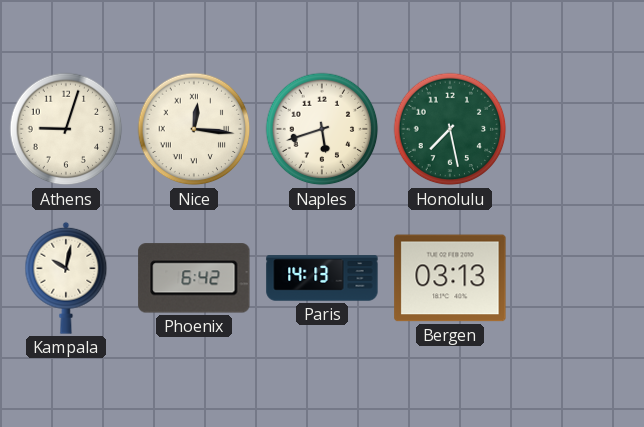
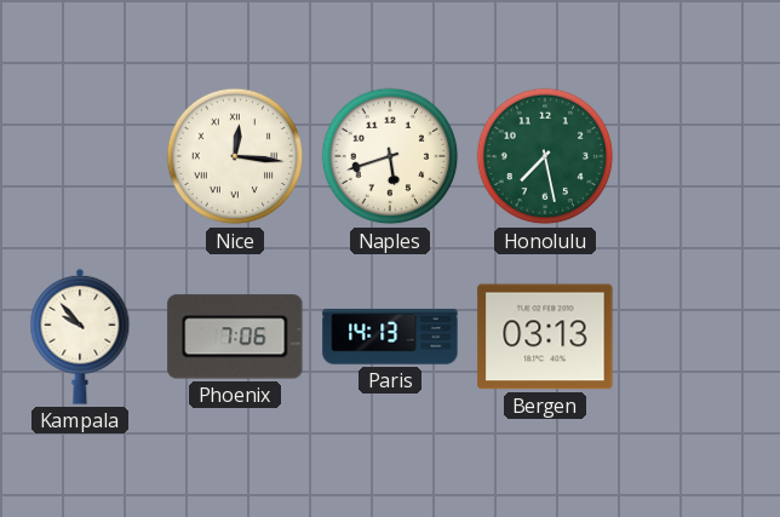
Athens: 9:03 -> none
Kampala: 10:02 -> 9:53
Phoenix: 6:42 -> 7:06
